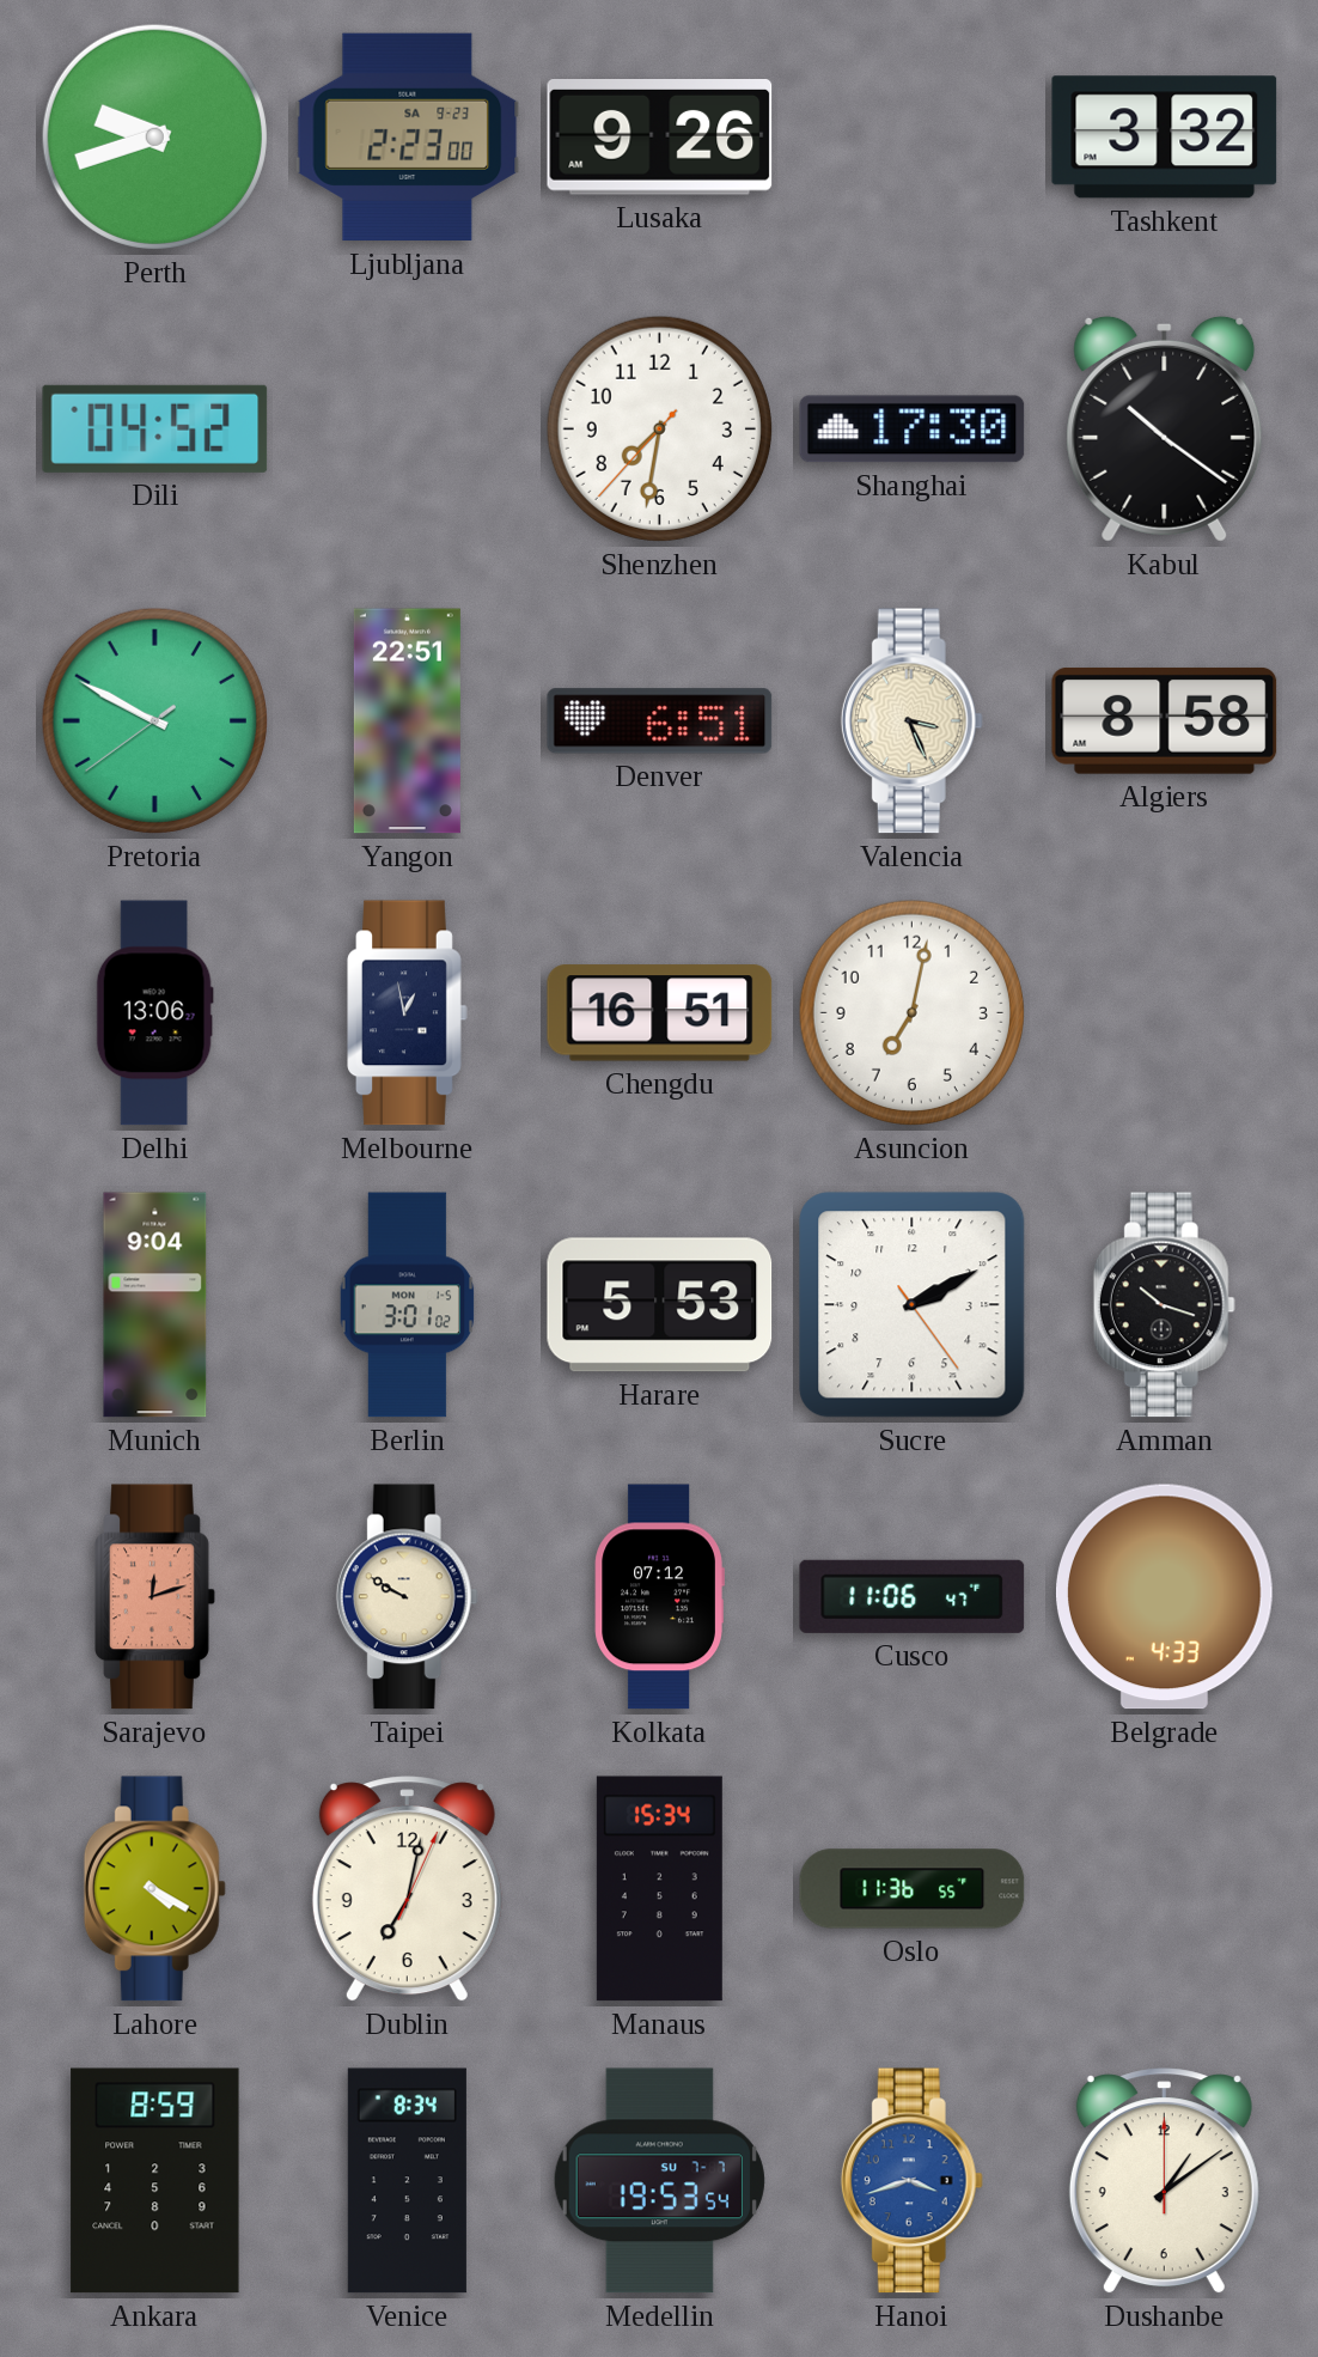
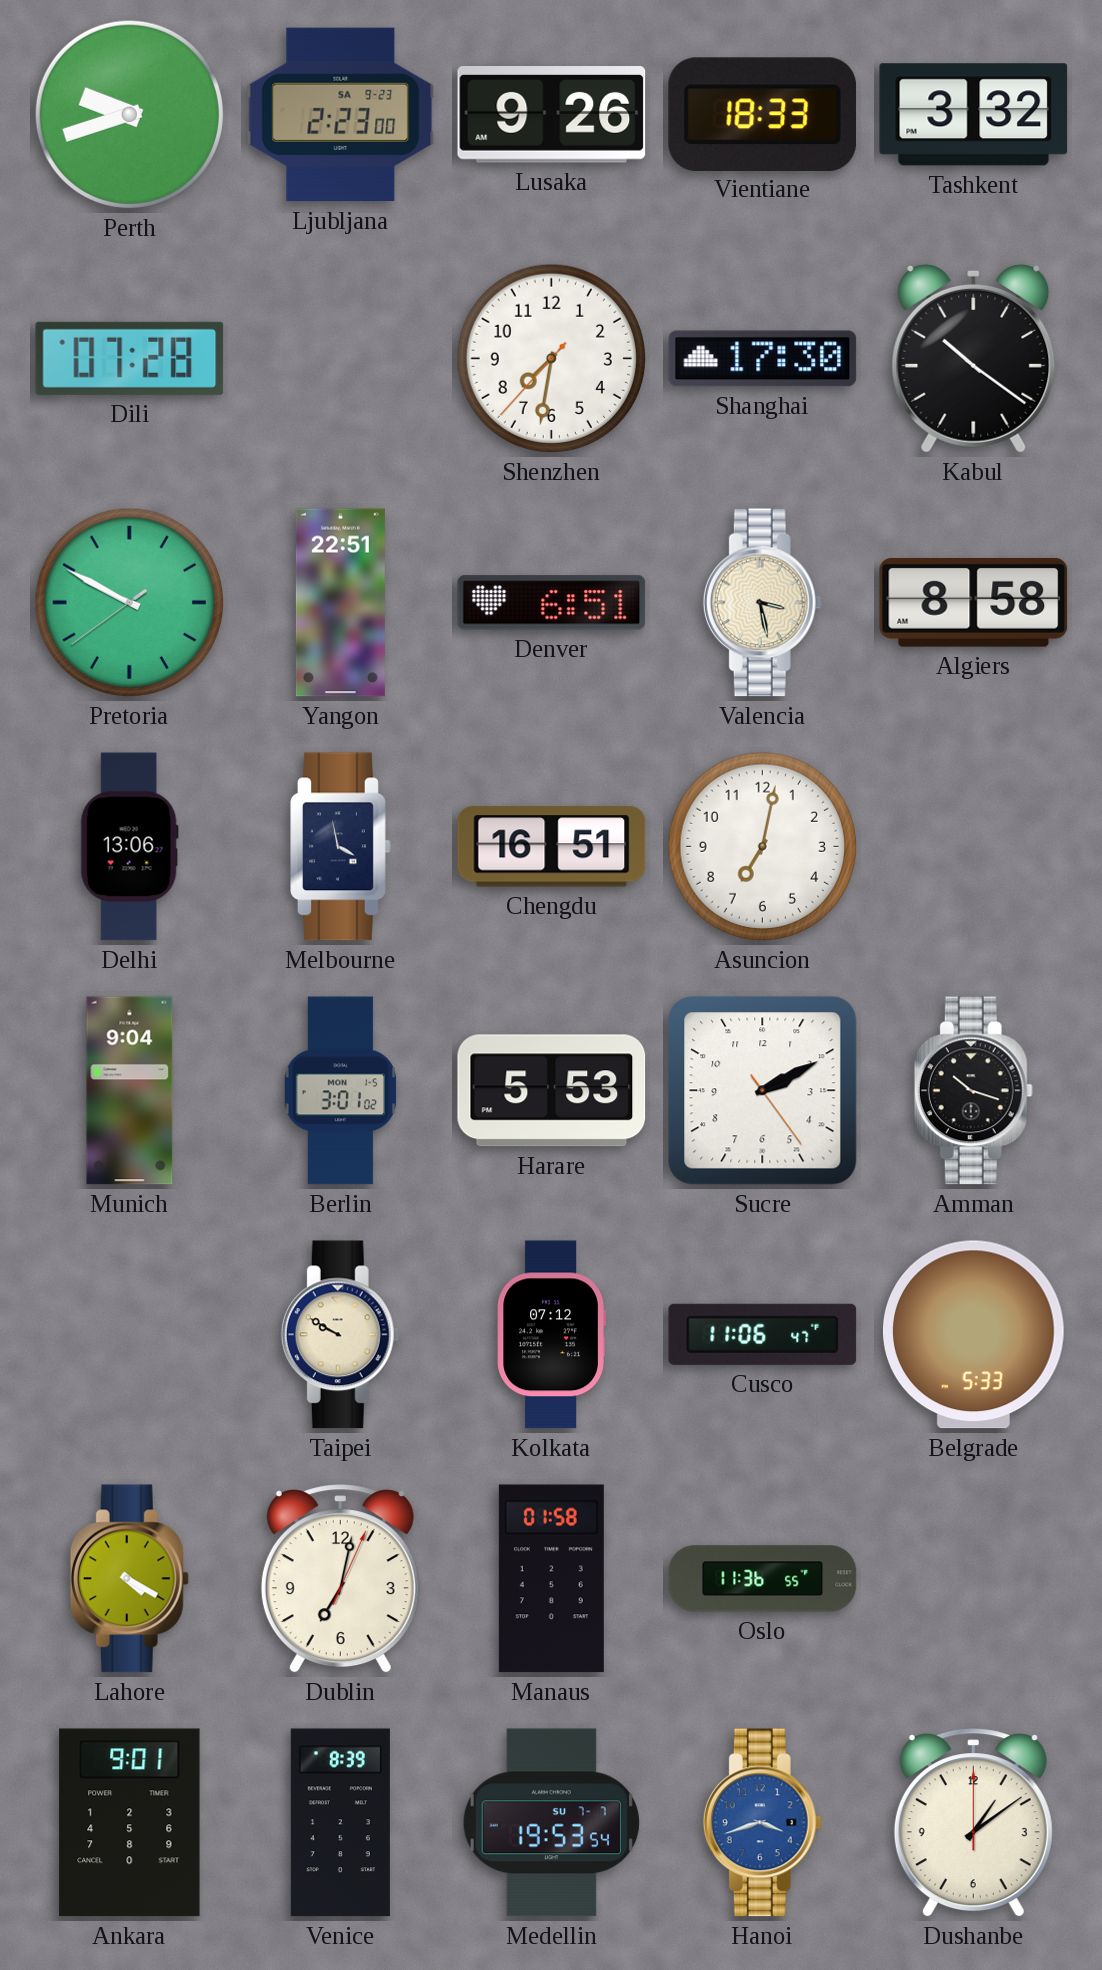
Vientiane: none -> 18:33
Dili: 04:52 -> 07:28
Valencia: 3:26 -> 3:28
Melbourne: 12:58 -> 3:58
Sarajevo: 12:12 -> none
Belgrade: 4:33 -> 5:33
Manaus: 15:34 -> 01:58
Ankara: 8:59 -> 9:01
Venice: 8:34 -> 8:39
